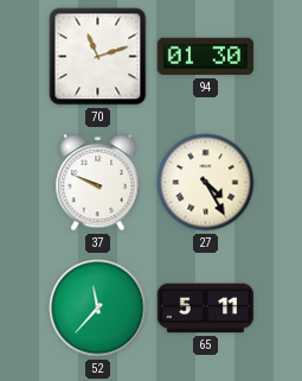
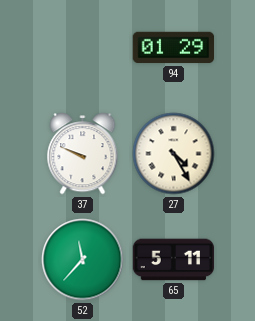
70: 11:12 -> none
94: 01:30 -> 01:29
